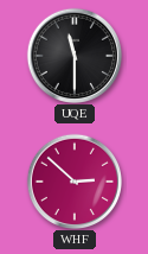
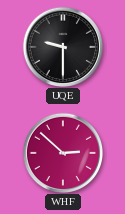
UQE: 11:30 -> 9:30
